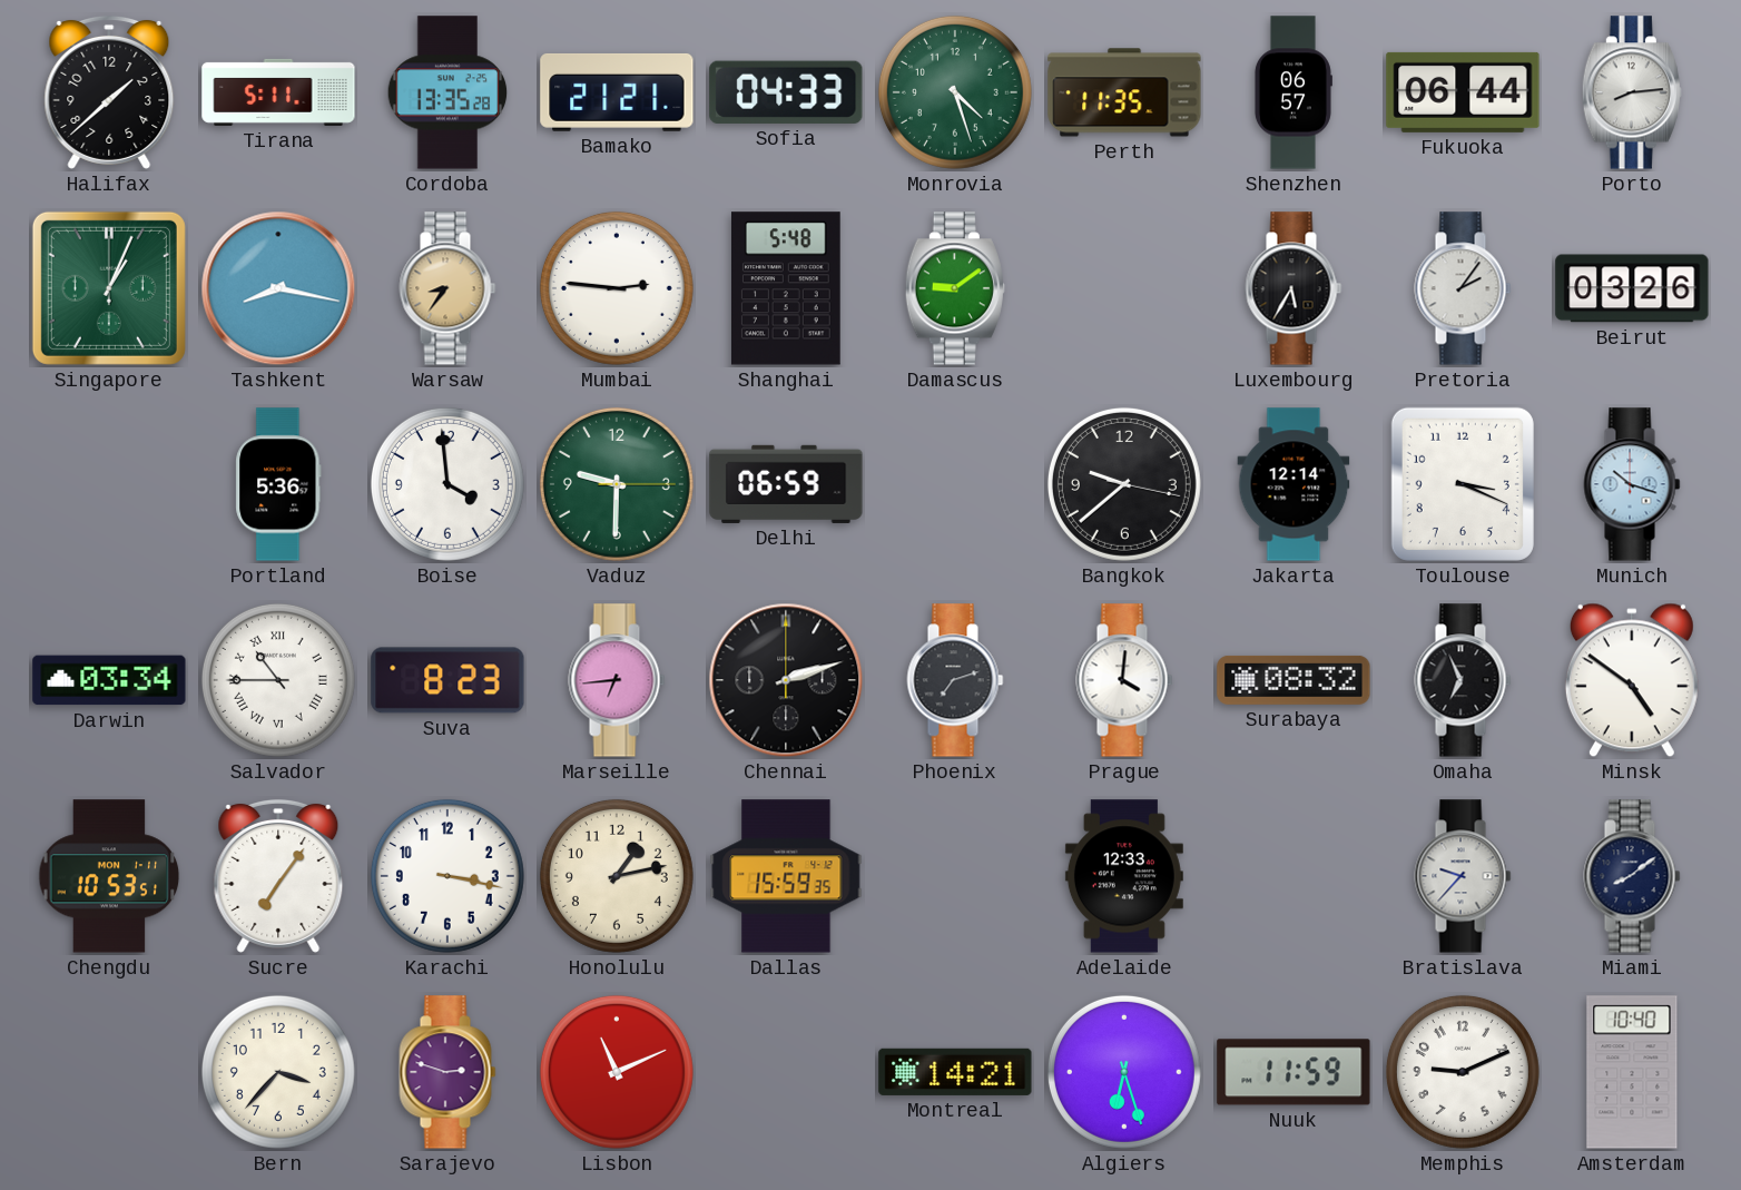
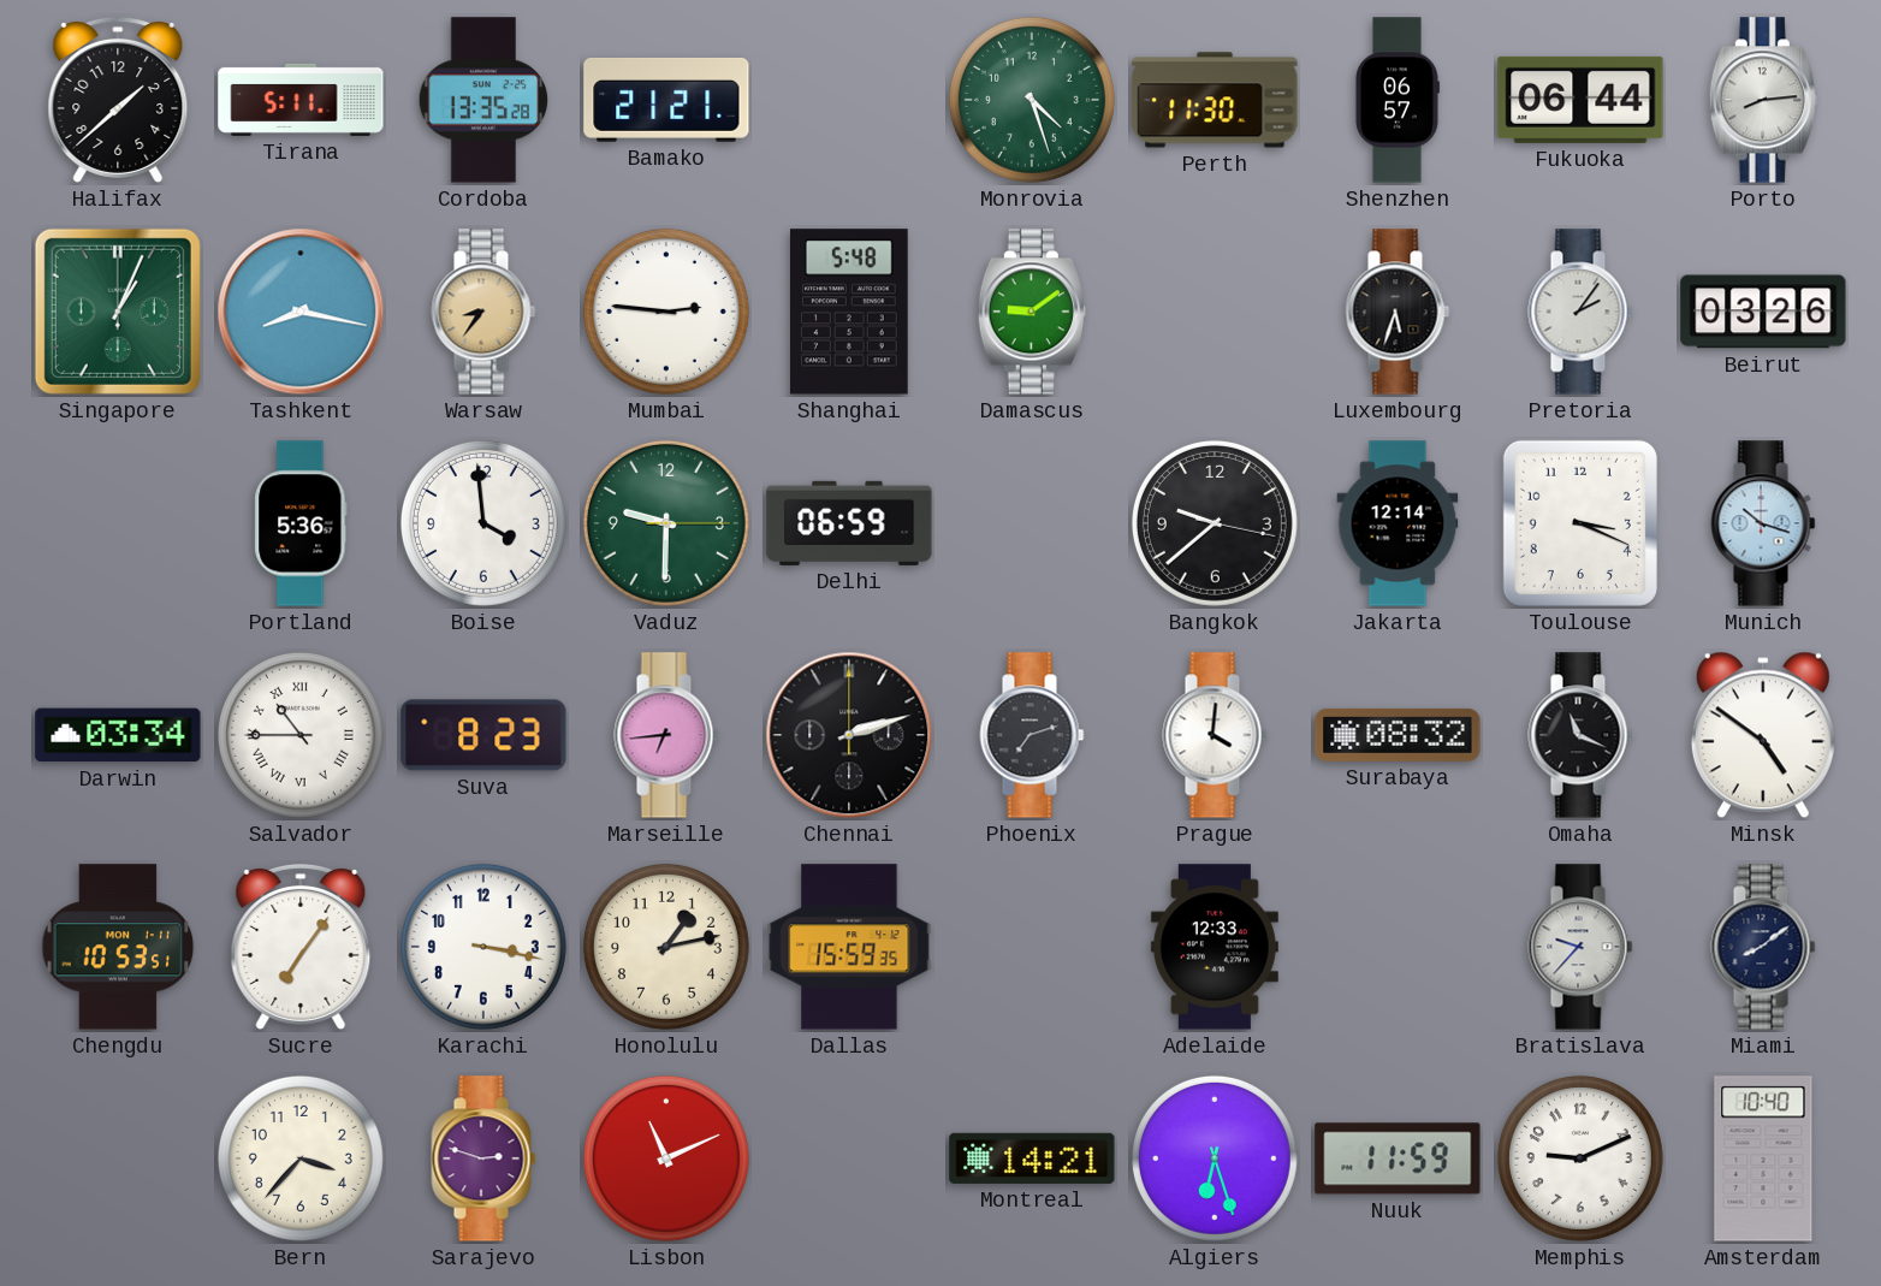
Sofia: 04:33 -> none
Perth: 11:35 -> 11:30
Luxembourg: 5:35 -> 5:33
Omaha: 6:56 -> 11:19
